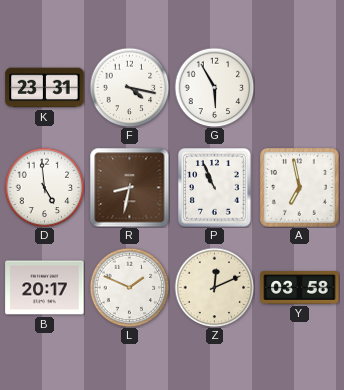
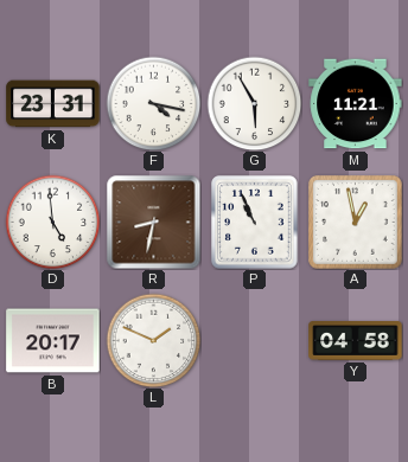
M: none -> 11:21
A: 6:58 -> 12:58
Z: 12:11 -> none
Y: 03:58 -> 04:58
